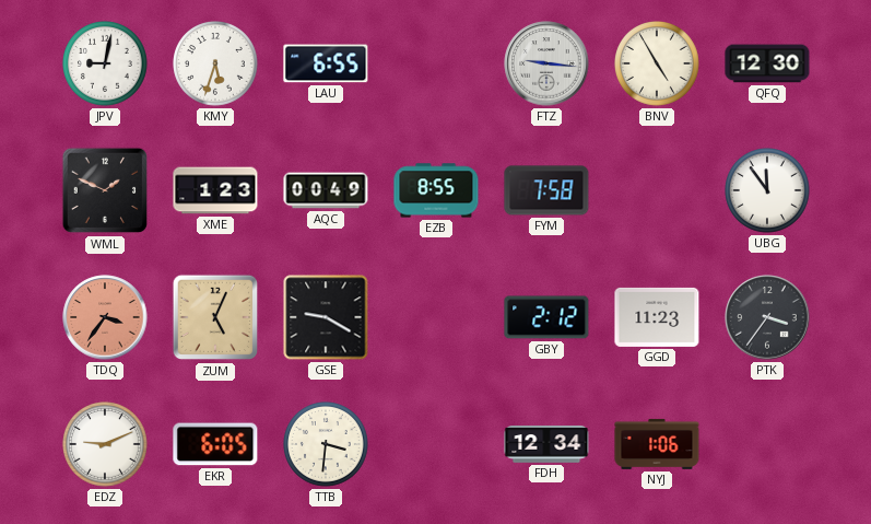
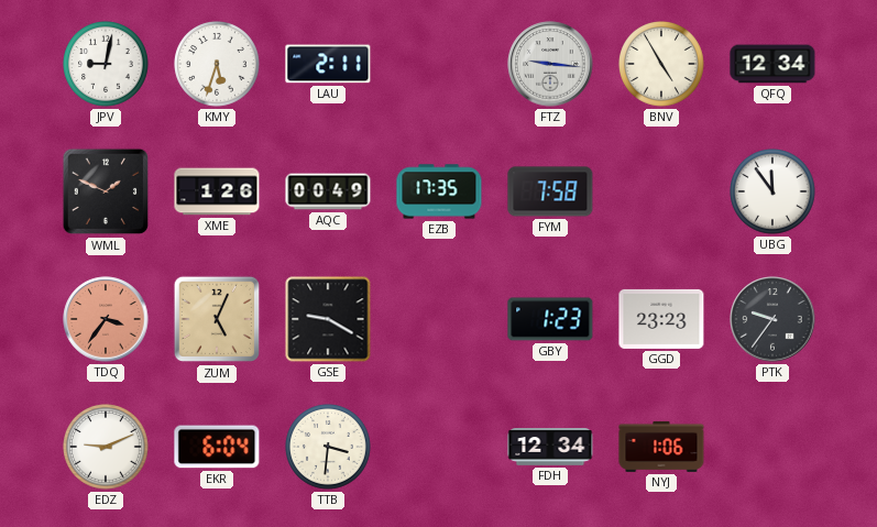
LAU: 6:55 -> 2:11
QFQ: 12:30 -> 12:34
XME: 1:23 -> 1:26
EZB: 8:55 -> 17:35
GBY: 2:12 -> 1:23
GGD: 11:23 -> 23:23
PTK: 3:36 -> 9:36
EKR: 6:05 -> 6:04
